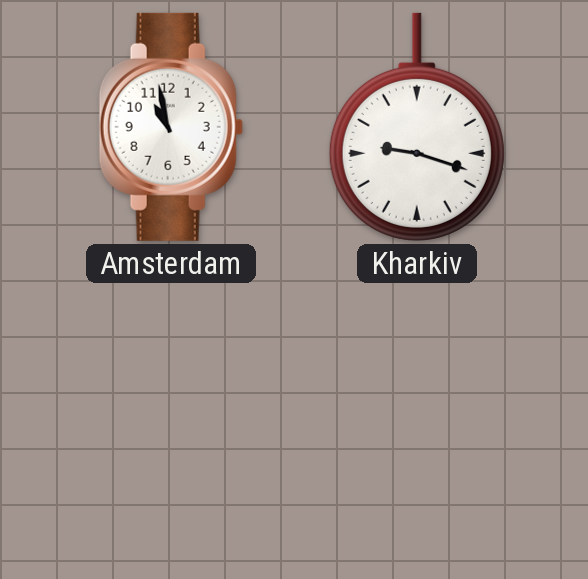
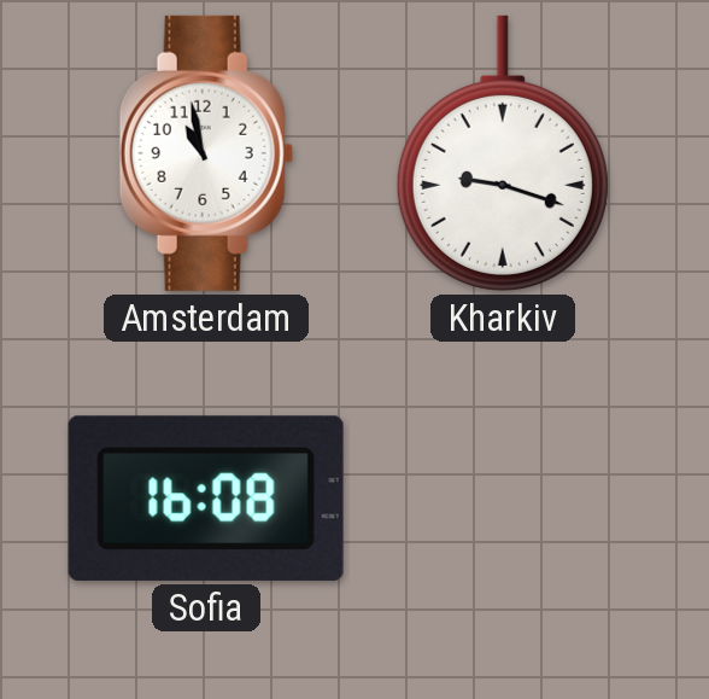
Sofia: none -> 16:08
